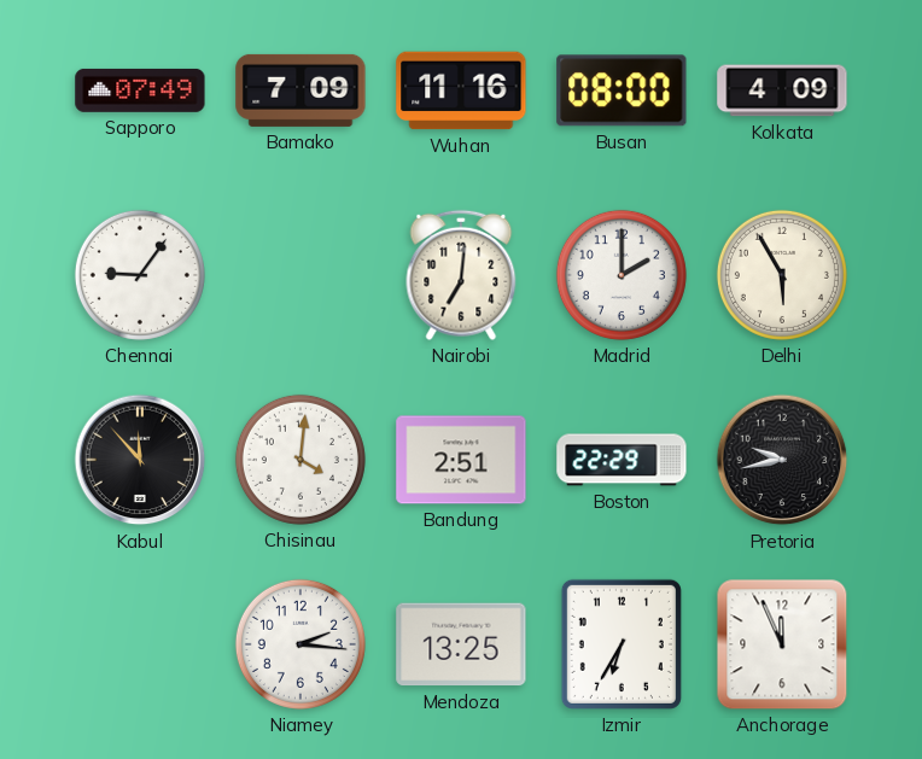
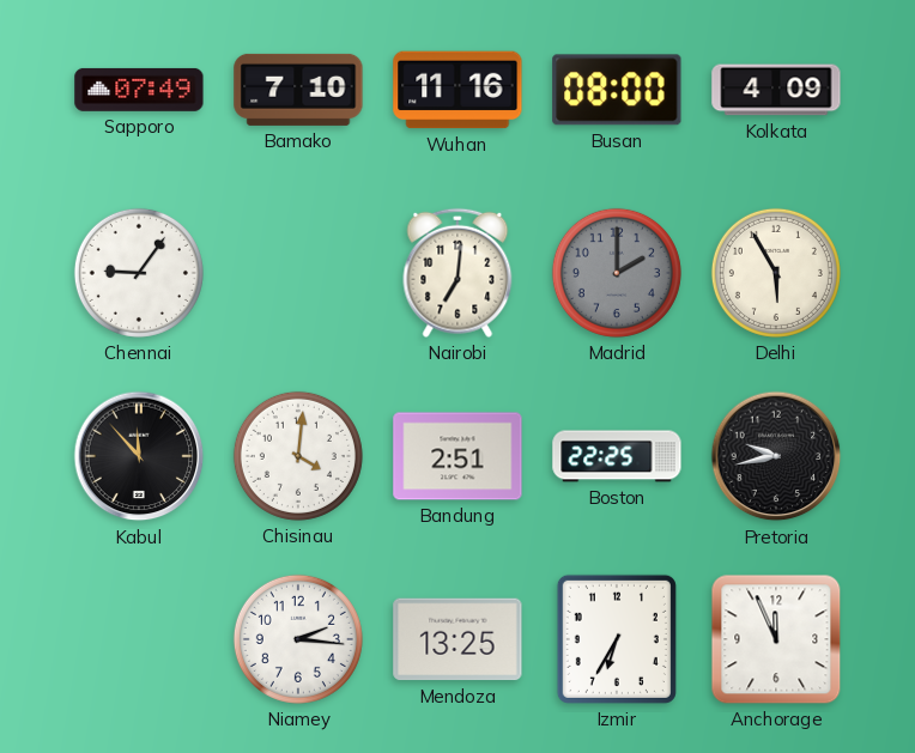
Bamako: 7:09 -> 7:10
Madrid dial: white -> grey
Boston: 22:29 -> 22:25
